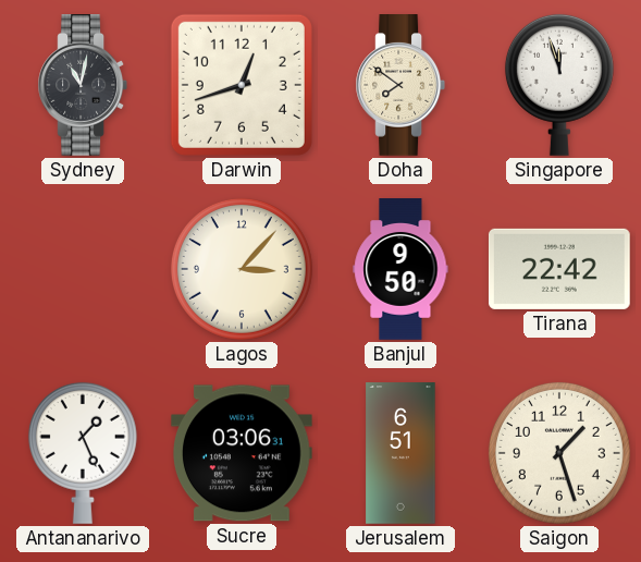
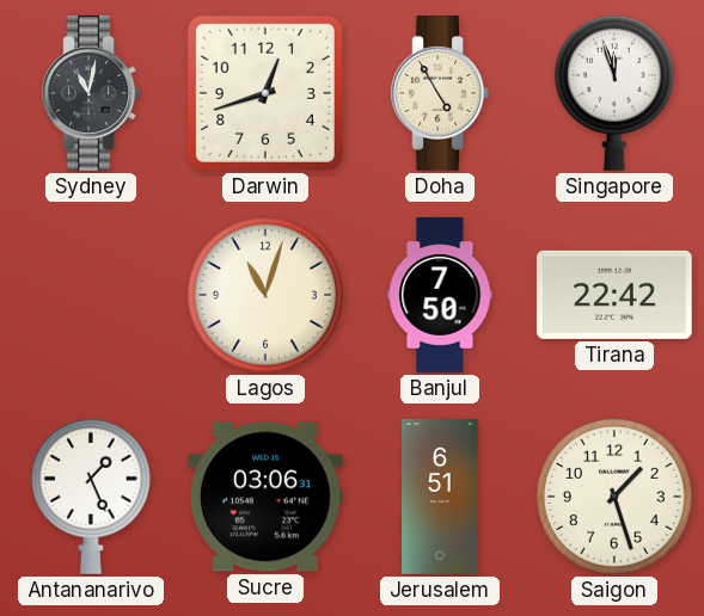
Doha: 7:51 -> 4:55
Lagos: 3:07 -> 11:03
Banjul: 9:50 -> 7:50
